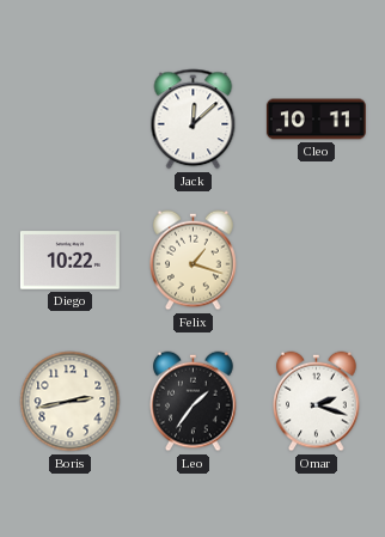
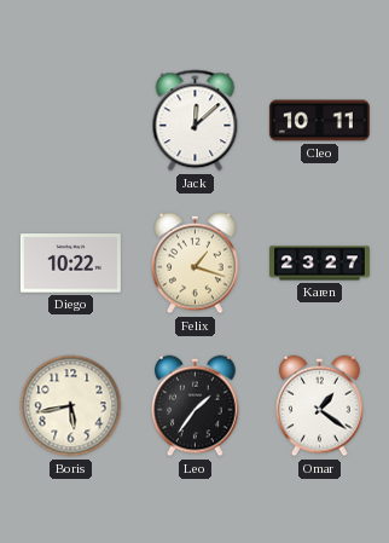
Karen: none -> 23:27
Boris: 2:43 -> 5:43
Omar: 2:18 -> 1:21
